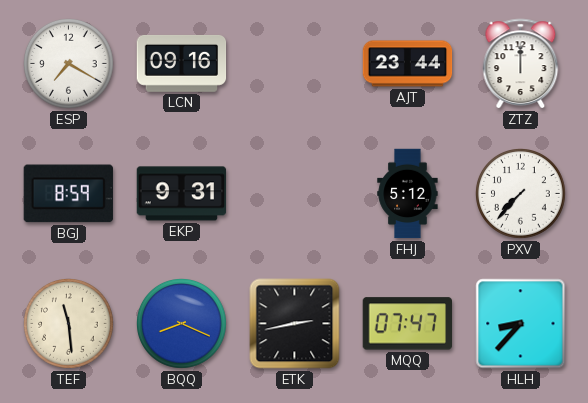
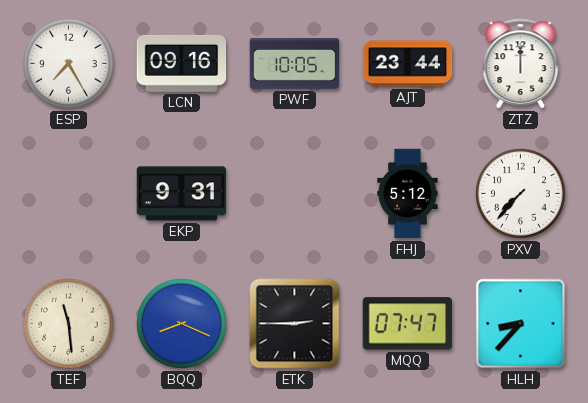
ESP: 7:20 -> 7:25
PWF: none -> 10:05
BGJ: 8:59 -> none
ETK: 2:43 -> 2:45
